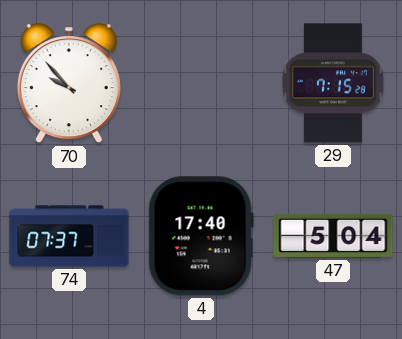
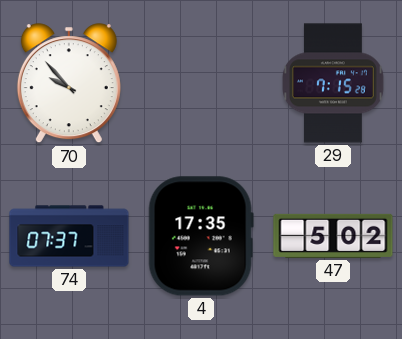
4: 17:40 -> 17:35
47: 5:04 -> 5:02
